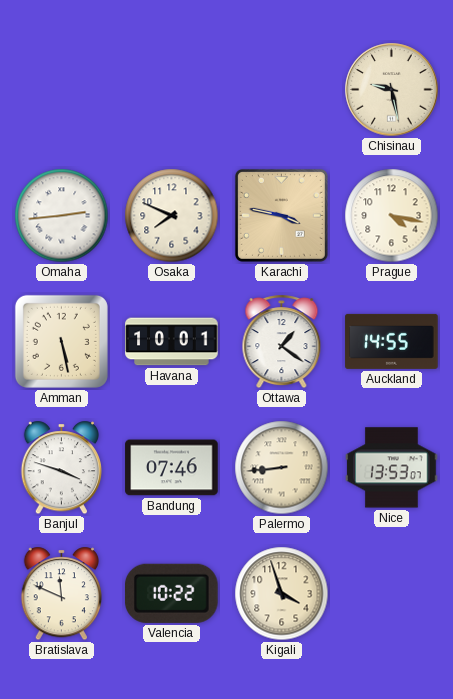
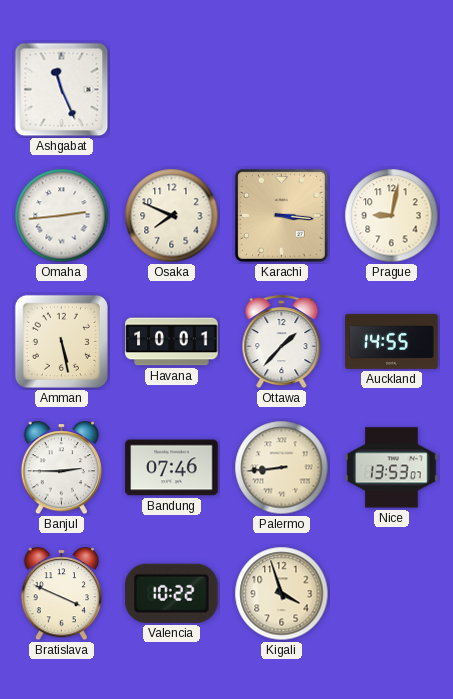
Ashgabat: none -> 11:26
Chisinau: 9:28 -> none
Karachi: 3:47 -> 3:16
Prague: 4:17 -> 9:02
Ottawa: 1:21 -> 1:37
Banjul: 3:48 -> 2:45
Bratislava: 11:49 -> 3:49
